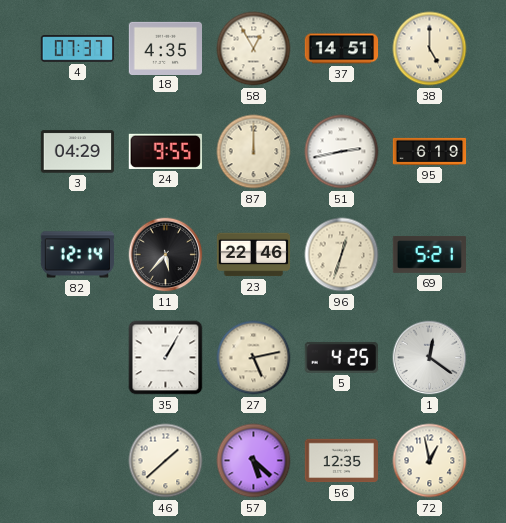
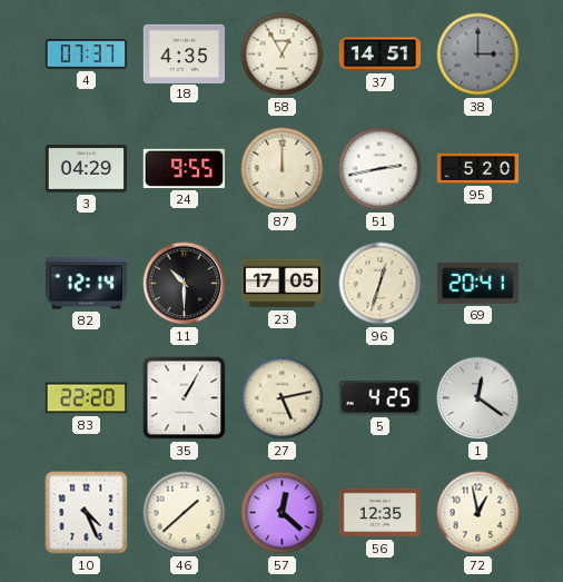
38: 5:00 -> 3:00
38 dial: cream -> grey
95: 6:19 -> 5:20
11: 5:37 -> 10:30
23: 22:46 -> 17:05
69: 5:21 -> 20:41
83: none -> 22:20
10: none -> 4:26
57: 5:22 -> 12:22
